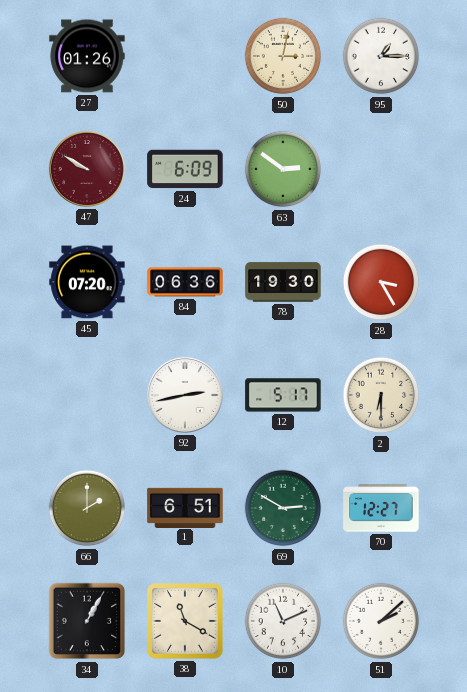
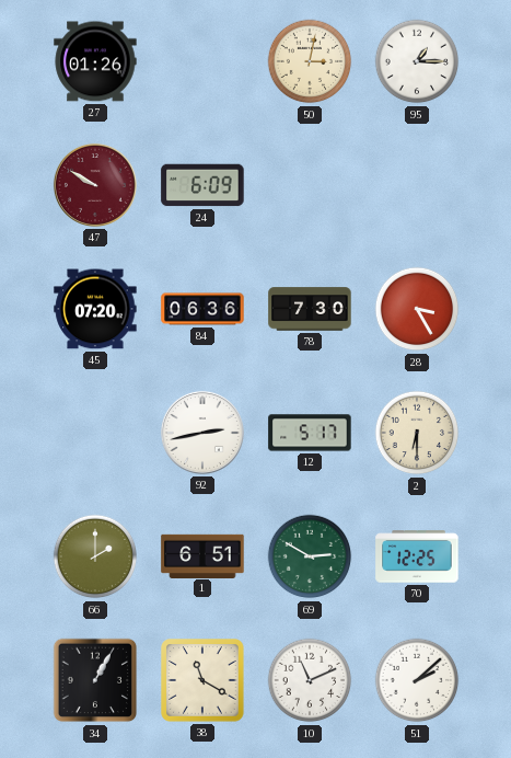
63: 2:51 -> none
78: 19:30 -> 7:30
70: 12:27 -> 12:25
